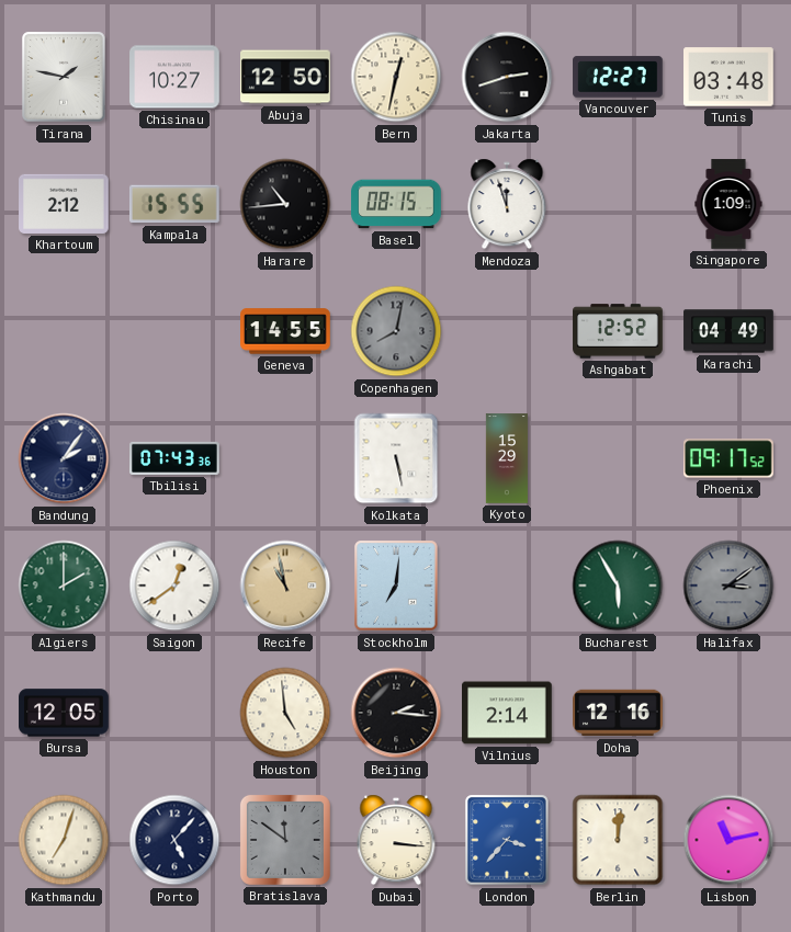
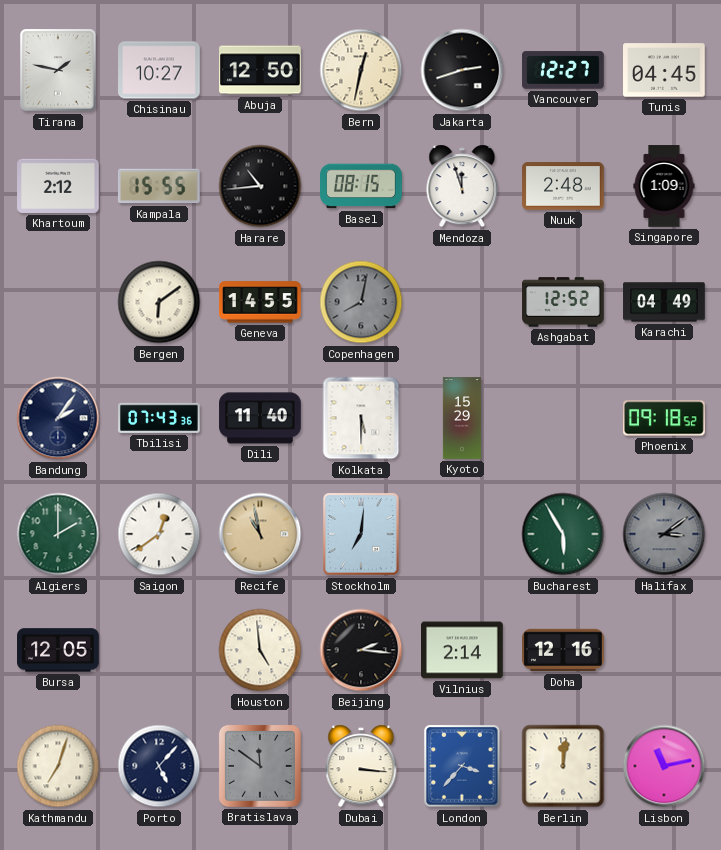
Tunis: 03:48 -> 04:45
Nuuk: none -> 2:48
Bergen: none -> 6:09
Dili: none -> 11:40
Kolkata: 5:28 -> 5:30
Phoenix: 09:17 -> 09:18
